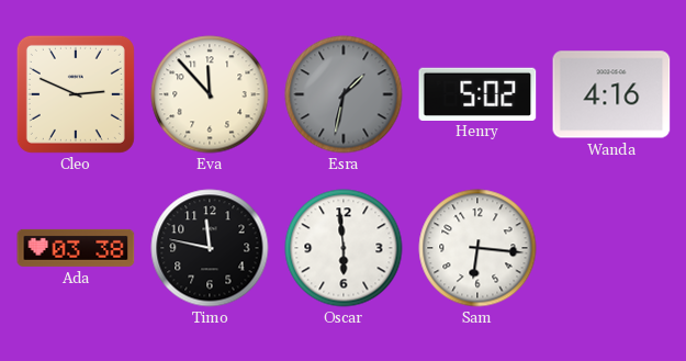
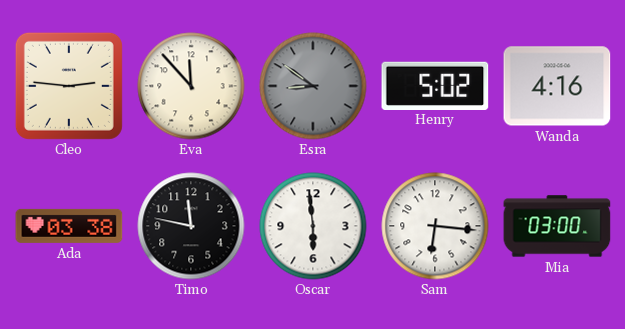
Cleo: 2:49 -> 2:46
Esra: 1:32 -> 8:51
Mia: none -> 03:00
